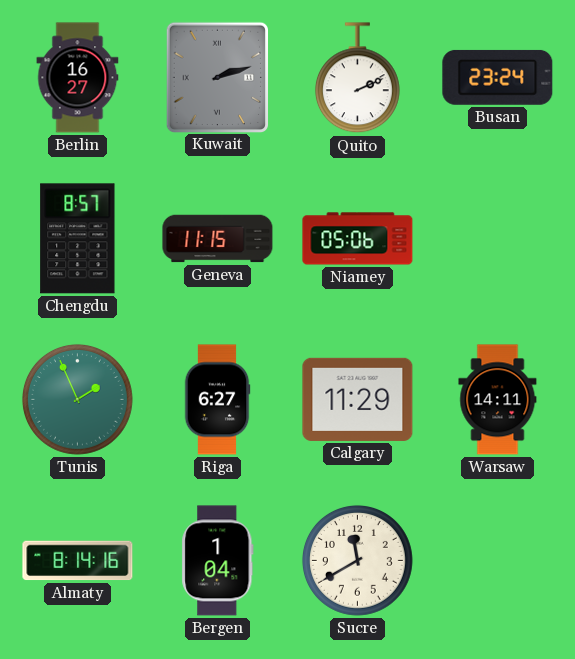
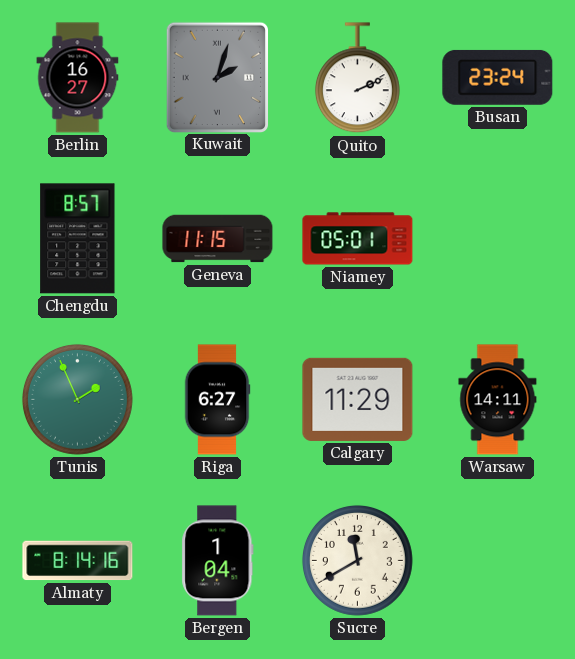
Kuwait: 2:12 -> 2:03
Niamey: 05:06 -> 05:01
